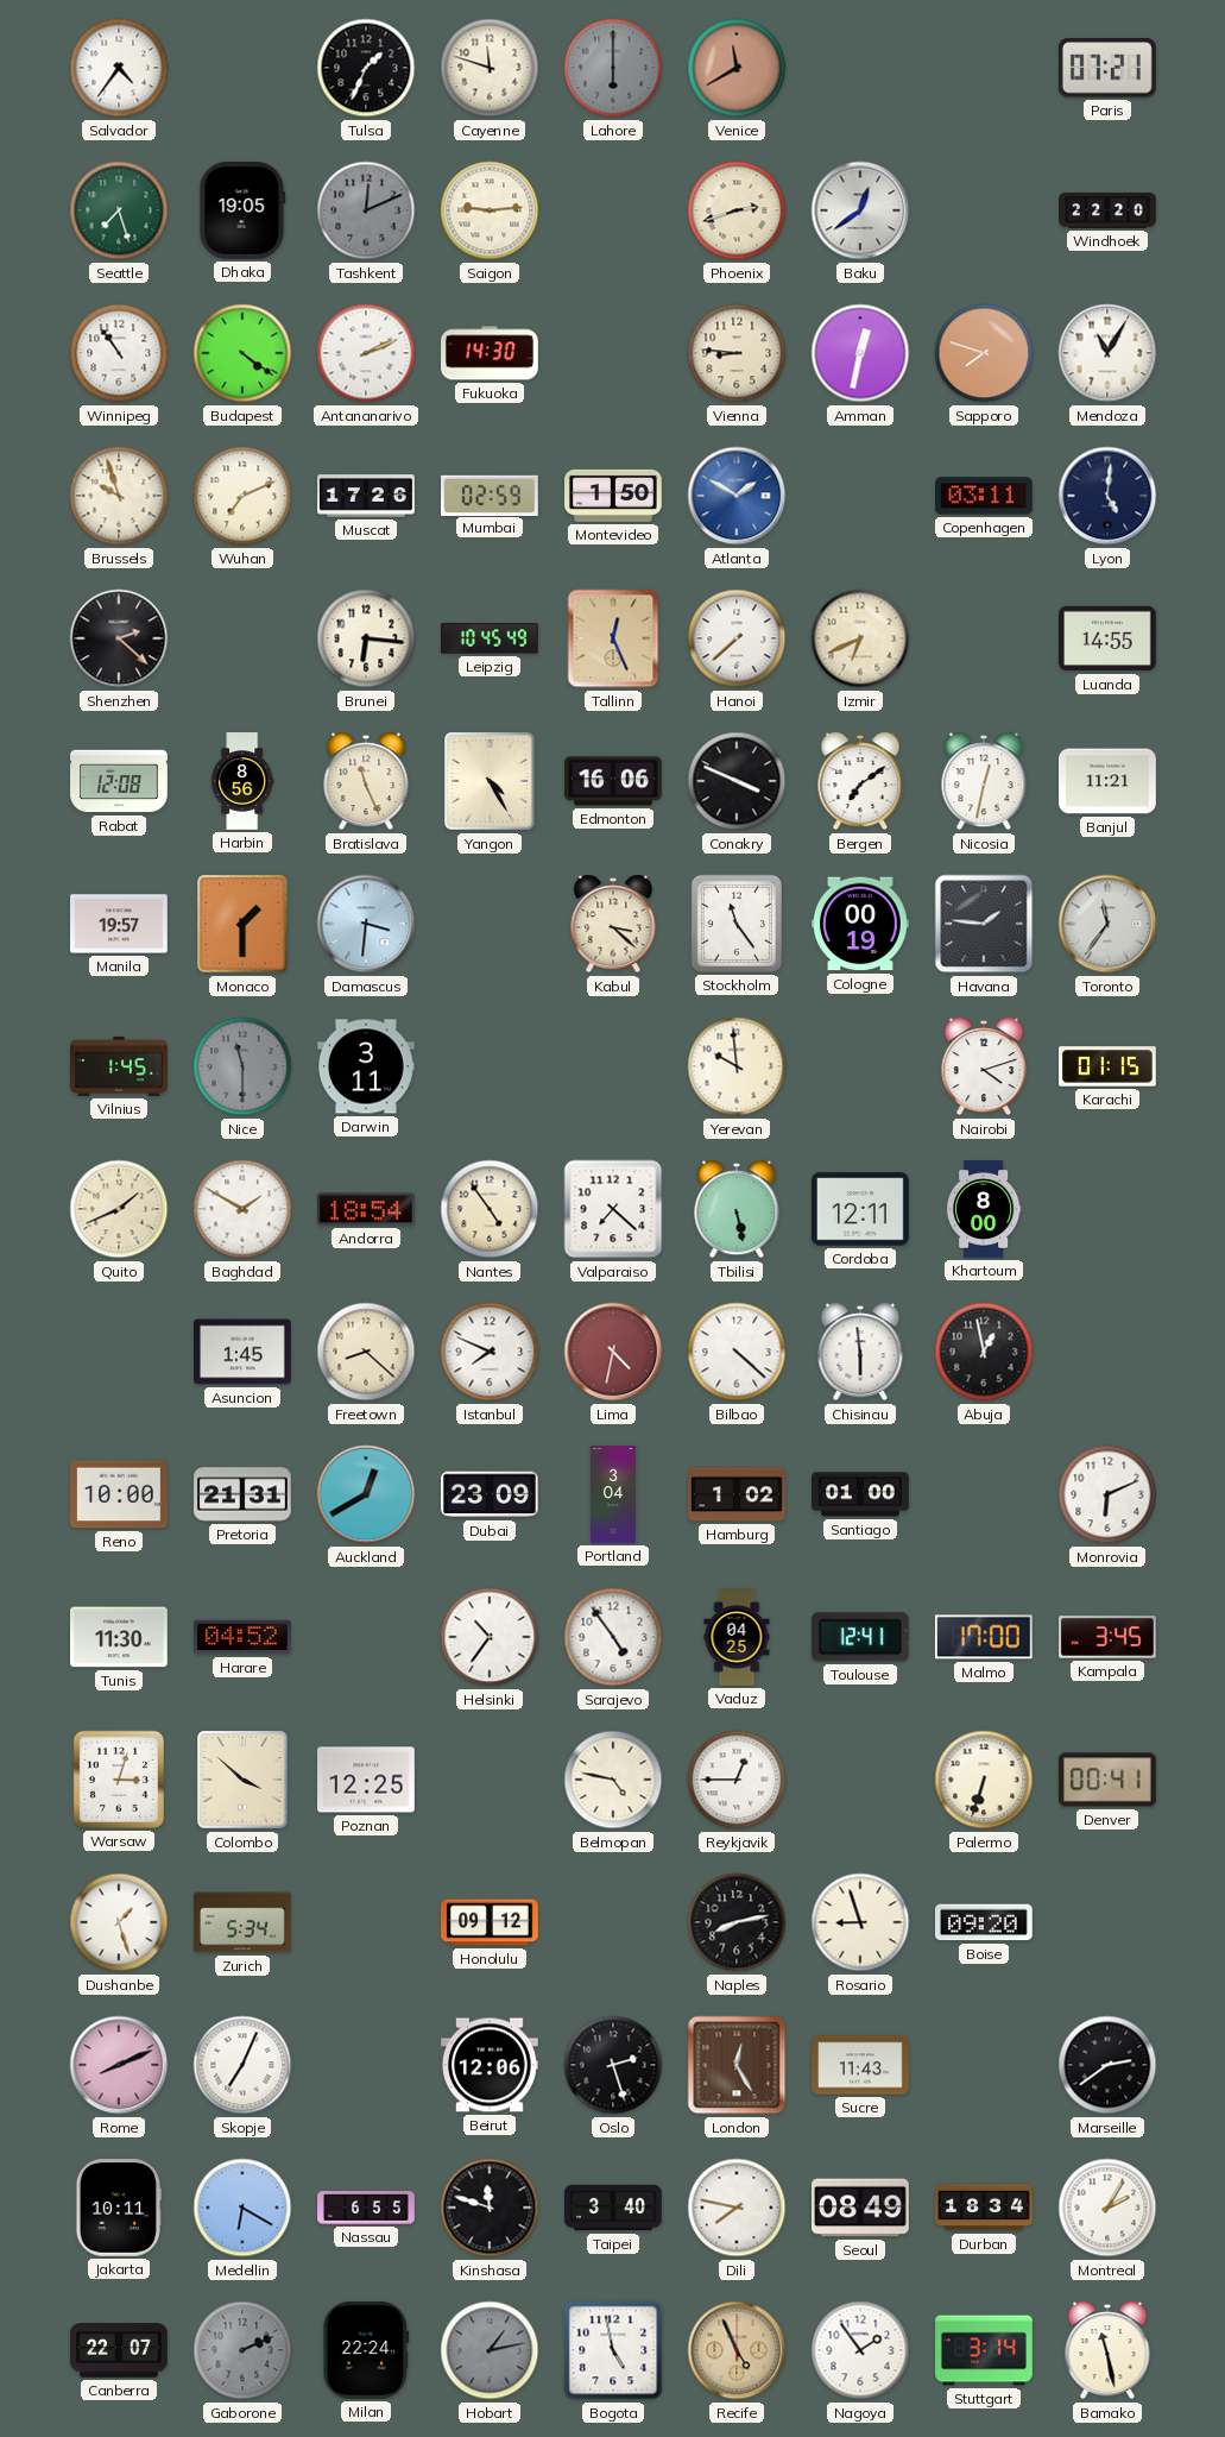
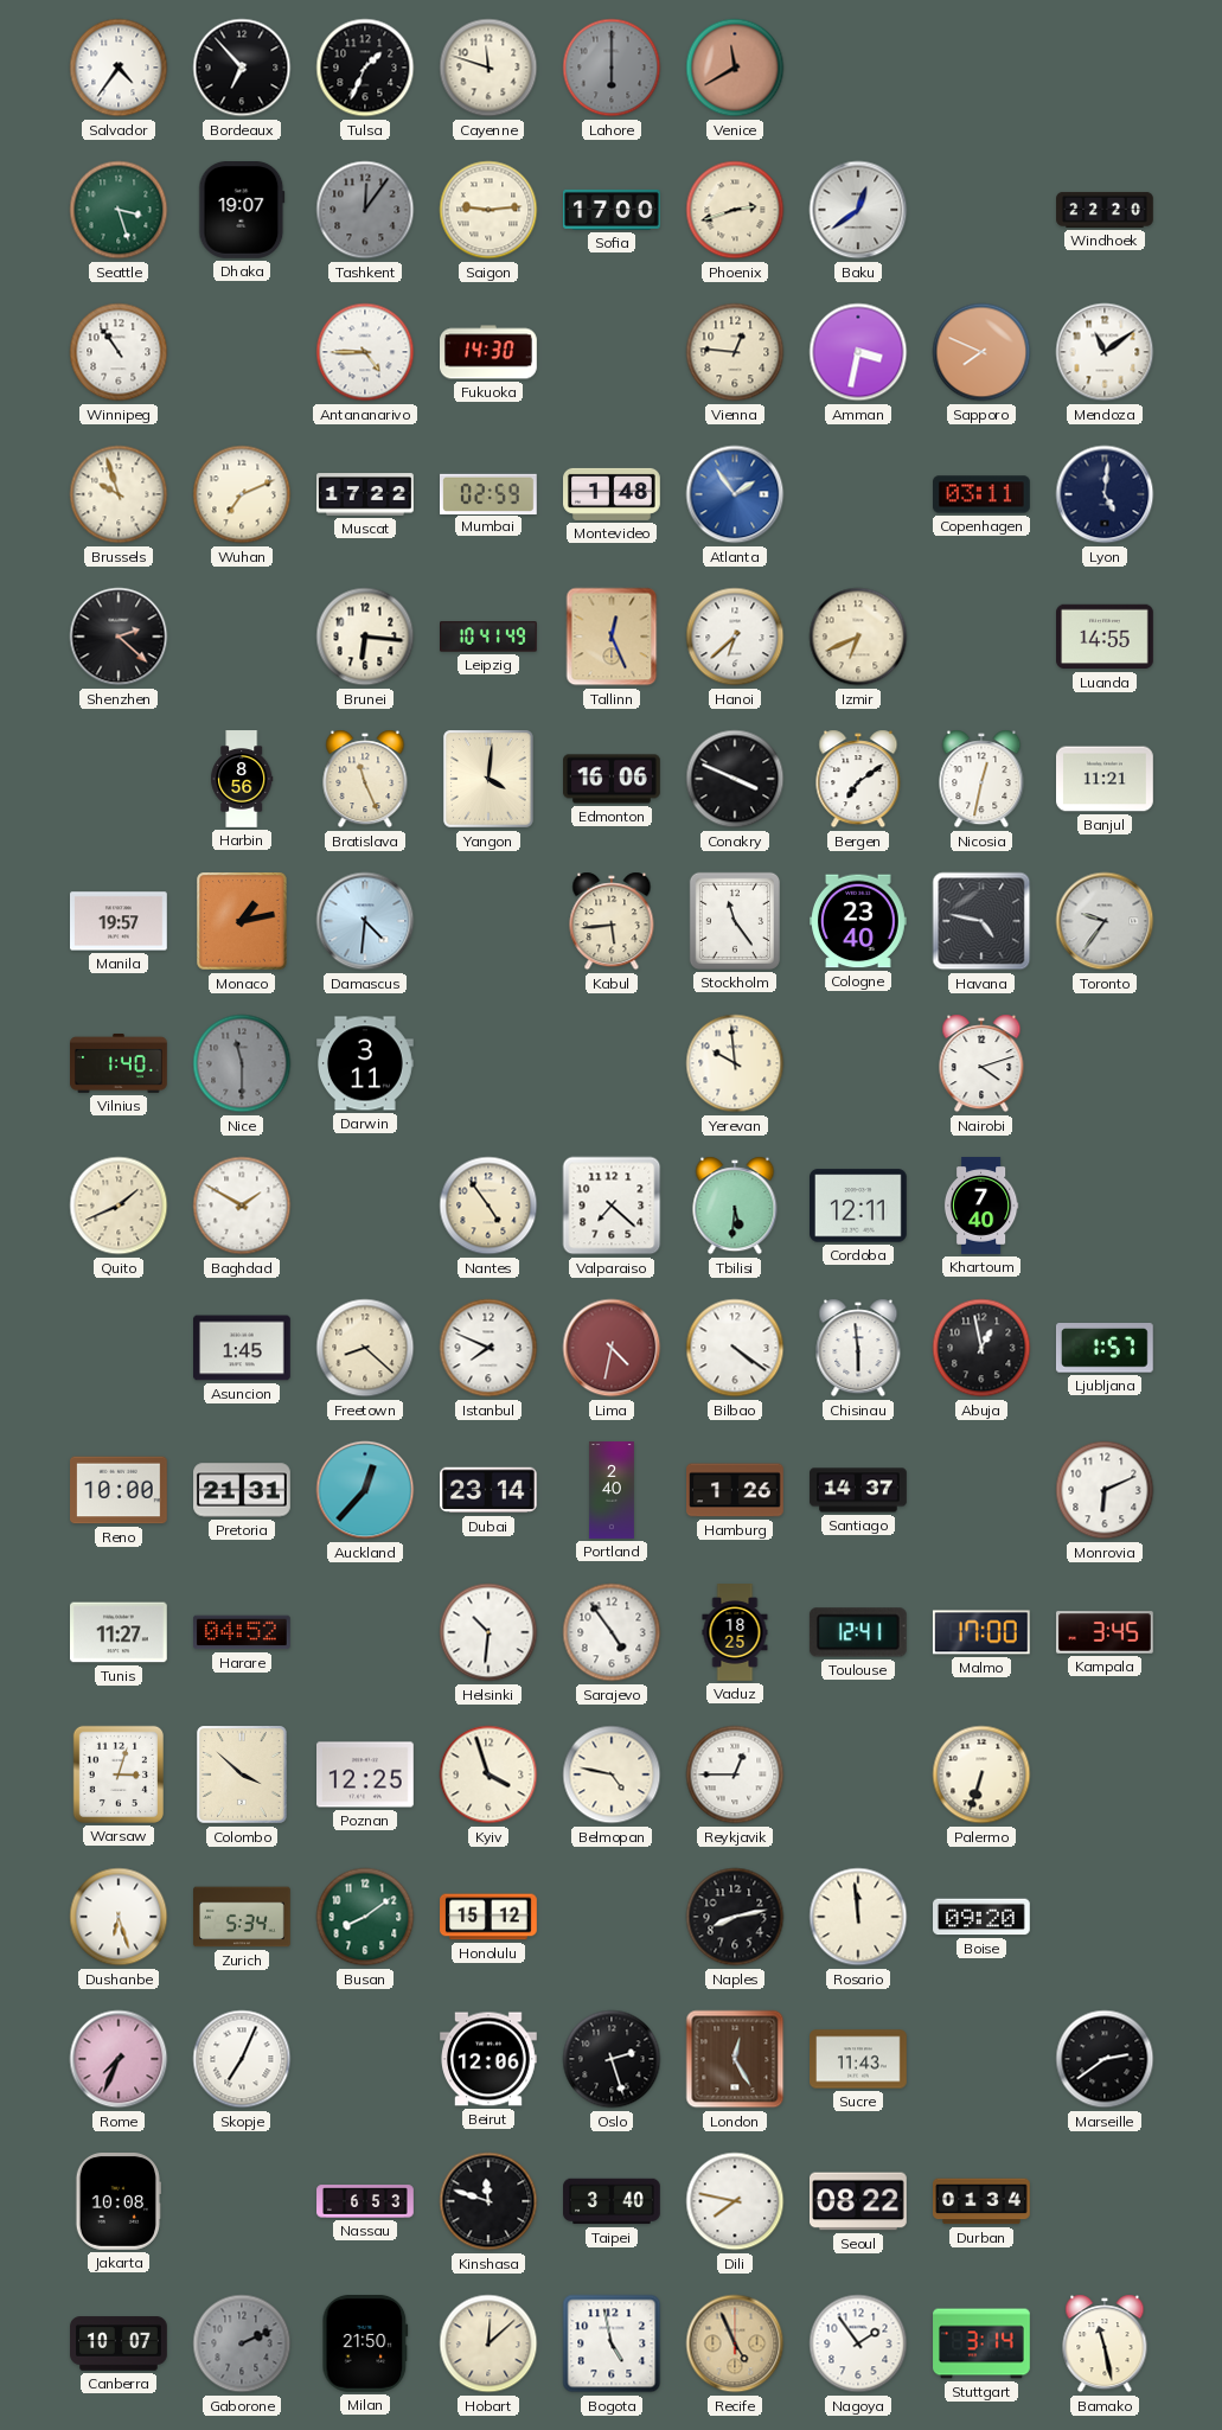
Bordeaux: none -> 6:53
Paris: 07:21 -> none
Seattle: 7:27 -> 3:27
Dhaka: 19:05 -> 19:07
Tashkent: 12:11 -> 12:06
Sofia: none -> 17:00
Budapest: 4:21 -> none
Antananarivo: 2:11 -> 4:45
Vienna: 8:46 -> 12:46
Amman: 12:32 -> 3:32
Sapporo: 7:48 -> 7:49
Mendoza: 11:05 -> 11:09
Muscat: 17:26 -> 17:22
Montevideo: 1:50 -> 1:48
Atlanta: 1:50 -> 1:54
Leipzig: 10:45 -> 10:41
Hanoi: 7:38 -> 6:38
Rabat: 12:08 -> none
Yangon: 4:25 -> 4:01
Monaco: 1:30 -> 1:13
Damascus: 3:31 -> 4:31
Kabul: 3:22 -> 5:44
Cologne: 00:19 -> 23:40
Havana: 1:46 -> 4:47
Toronto: 11:36 -> 9:36
Vilnius: 1:45 -> 1:40
Karachi: 01:15 -> none
Andorra: 18:54 -> none
Tbilisi: 5:28 -> 5:31
Khartoum: 8:00 -> 7:40
Bilbao: 4:22 -> 4:21
Ljubljana: none -> 1:57
Auckland: 12:40 -> 12:37
Dubai: 23:09 -> 23:14
Portland: 3:04 -> 2:40
Hamburg: 1:02 -> 1:26
Santiago: 01:00 -> 14:37
Tunis: 11:30 -> 11:27
Helsinki: 10:36 -> 10:31
Vaduz: 04:25 -> 18:25
Kyiv: none -> 3:57
Denver: 00:41 -> none
Dushanbe: 1:27 -> 6:27
Busan: none -> 8:09
Honolulu: 09:12 -> 15:12
Rosario: 8:57 -> 11:59
Rome: 8:11 -> 7:34
Jakarta: 10:11 -> 10:08
Medellin: 6:20 -> none
Nassau: 6:55 -> 6:53
Seoul: 08:49 -> 08:22
Durban: 18:34 -> 01:34
Montreal: 2:05 -> none
Canberra: 22:07 -> 10:07
Milan: 22:24 -> 21:50
Hobart: 1:13 -> 12:08
Hobart dial: grey -> cream
